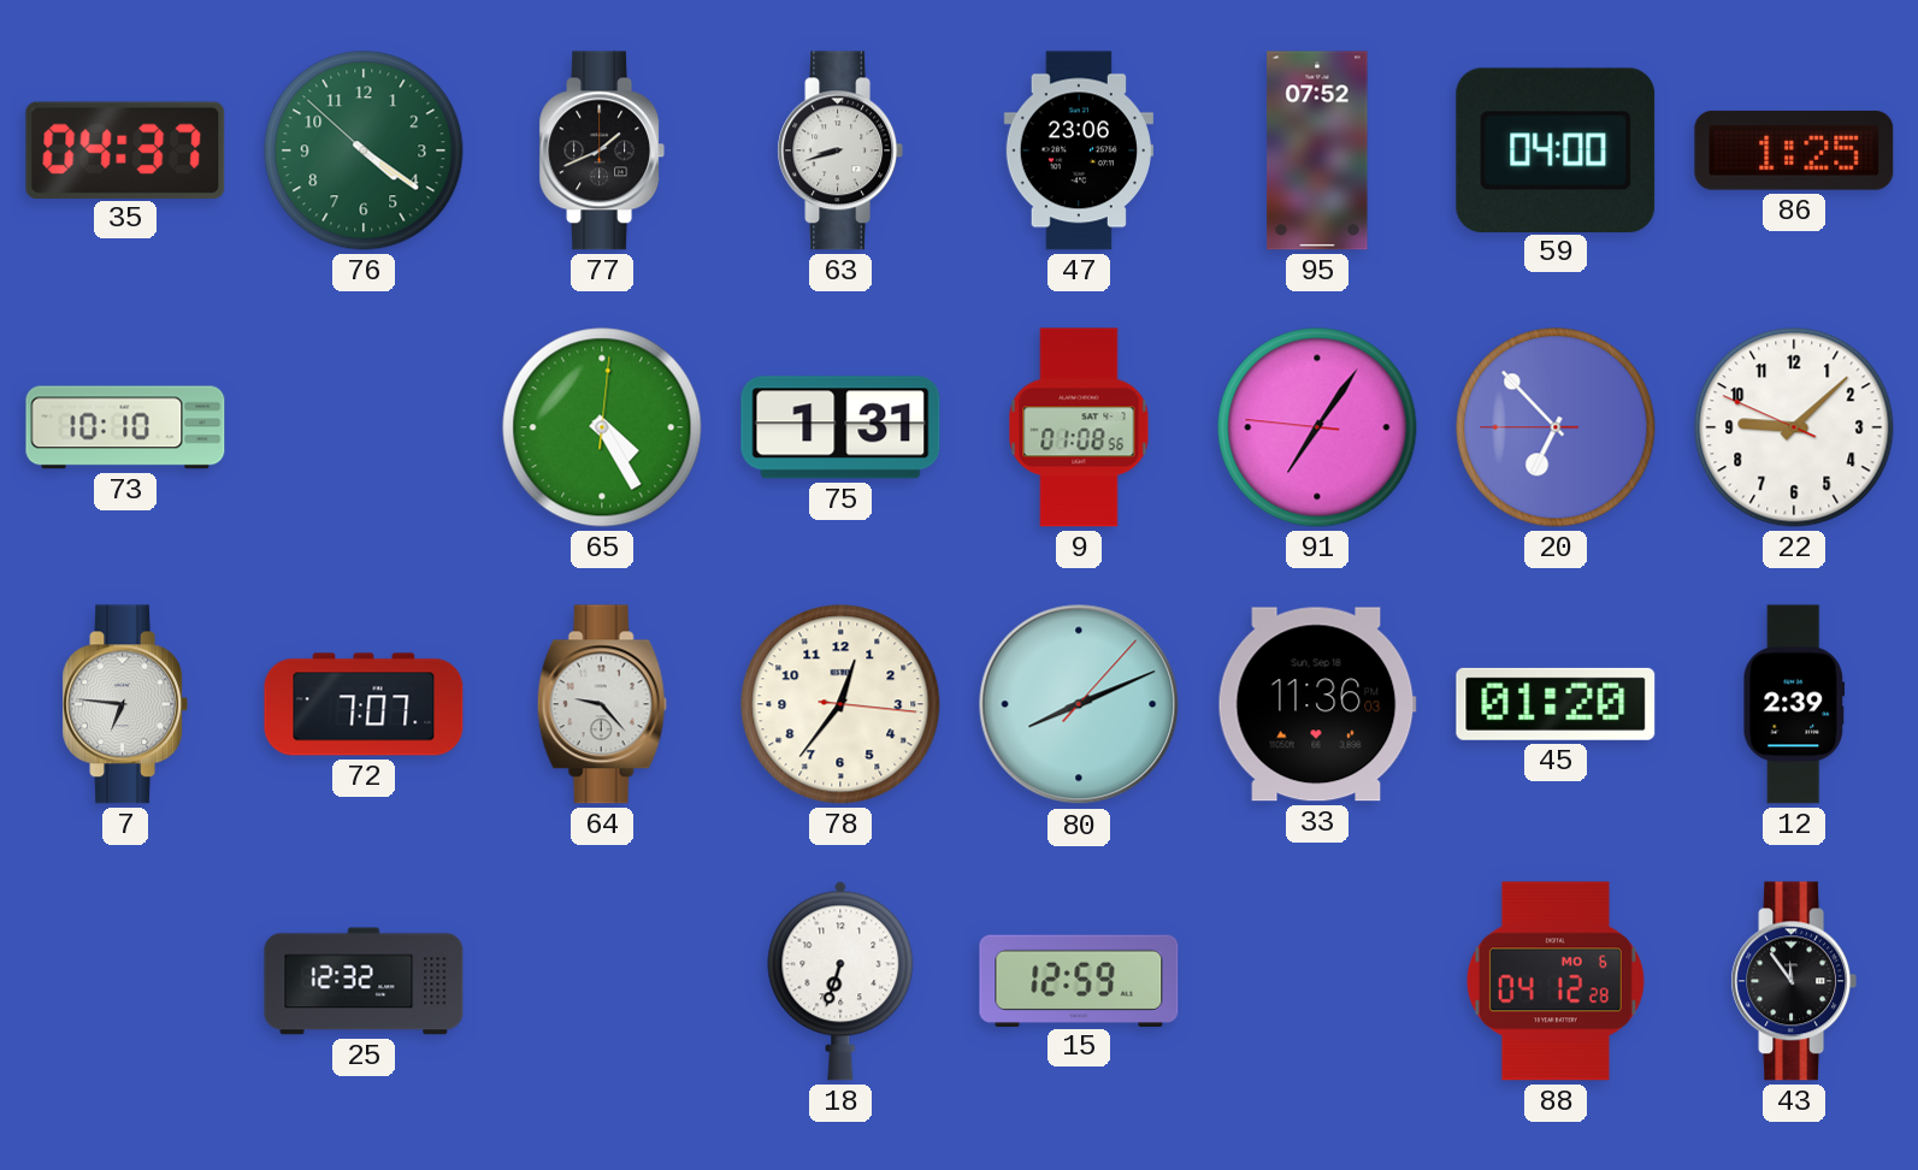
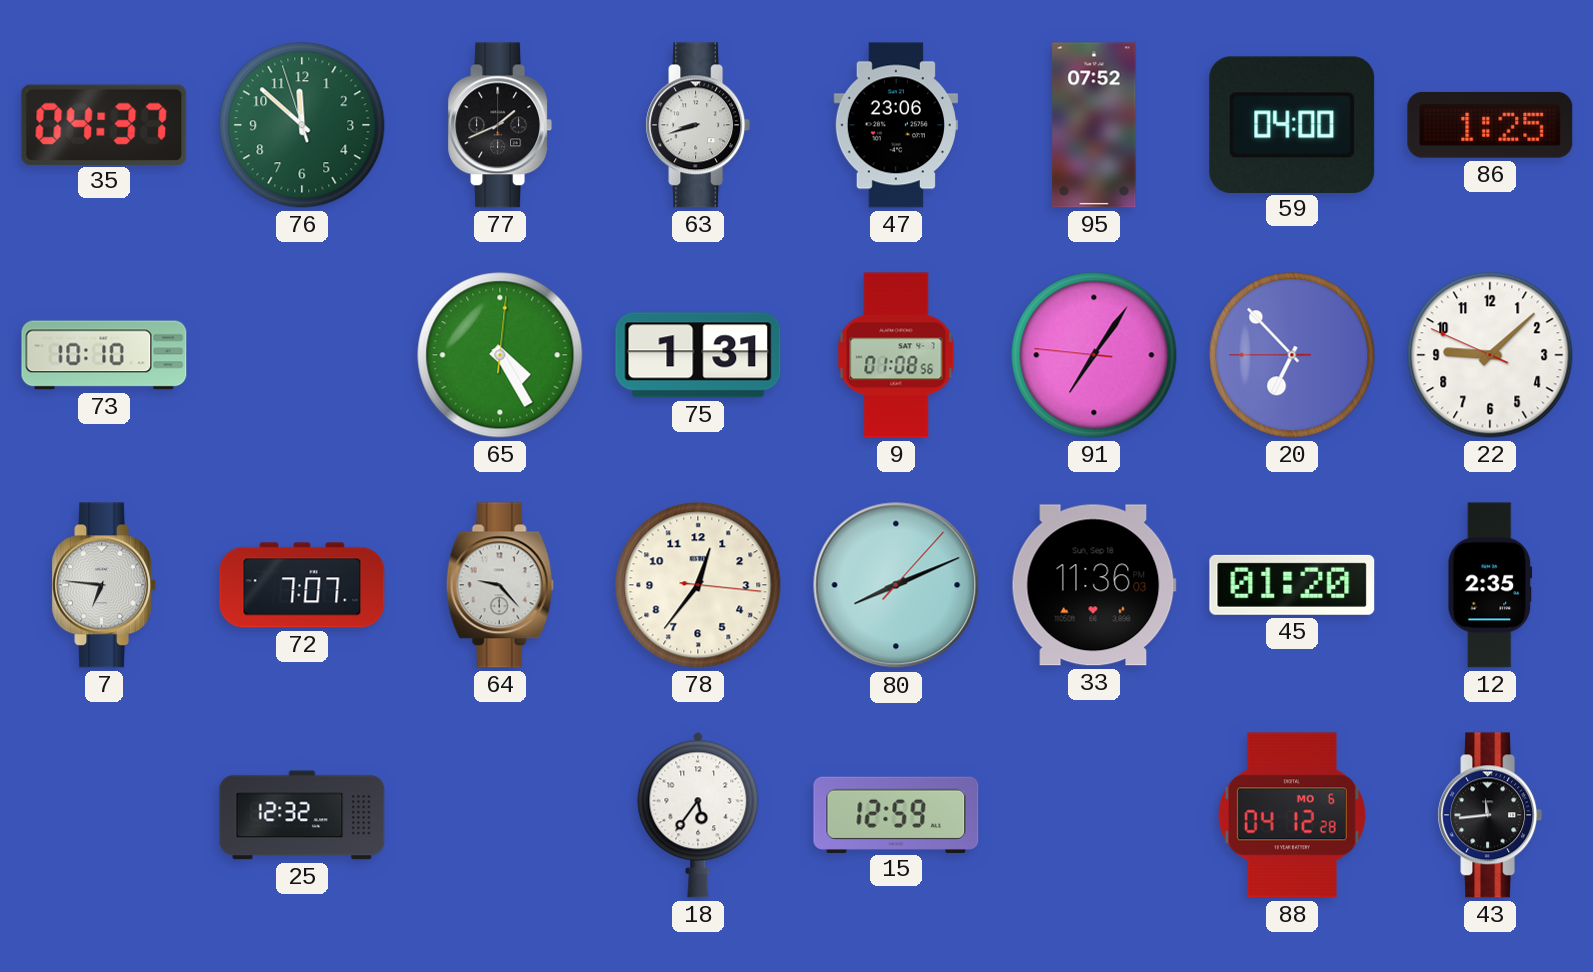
76: 4:20 -> 11:51
12: 2:39 -> 2:35
18: 6:33 -> 5:36
43: 11:54 -> 11:44
